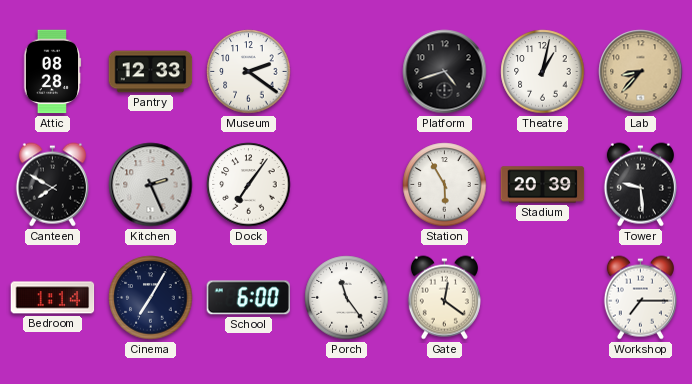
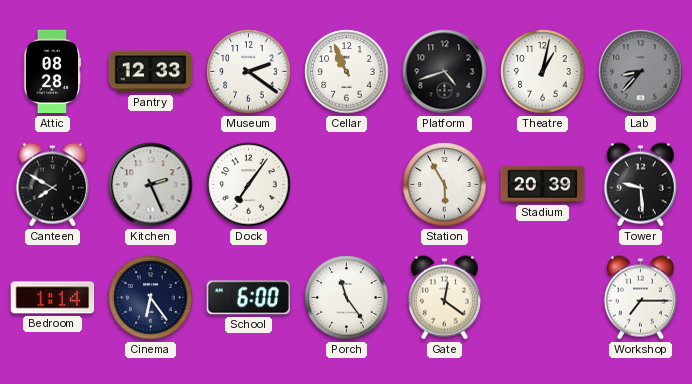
Cellar: none -> 10:56
Lab dial: champagne -> grey
Cinema: 7:05 -> 6:24
